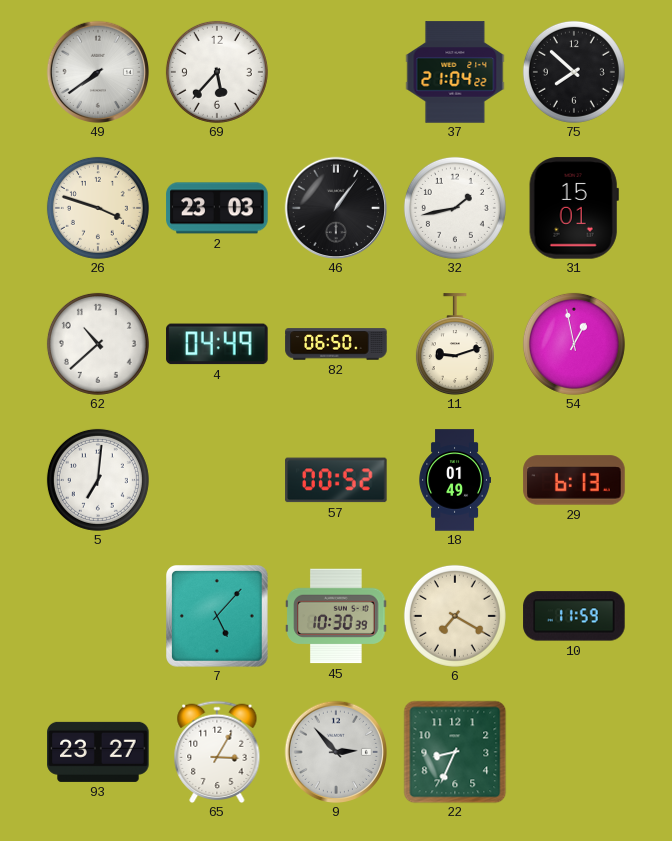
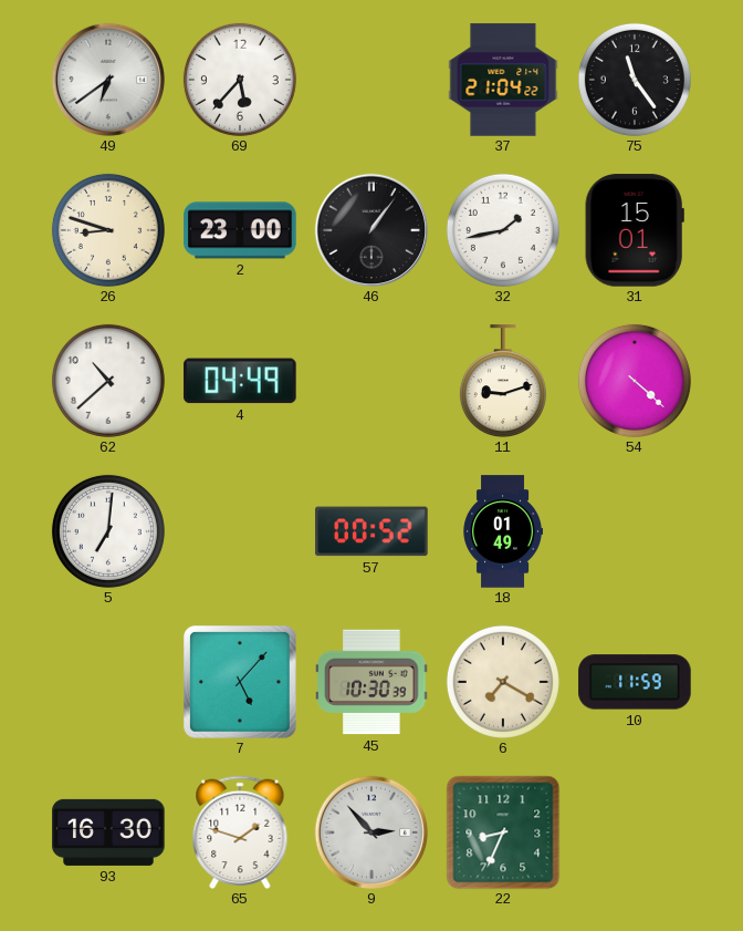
49: 7:39 -> 6:39
75: 7:52 -> 11:24
26: 3:48 -> 8:48
2: 23:03 -> 23:00
82: 06:50 -> none
54: 12:58 -> 4:22
29: 6:13 -> none
93: 23:27 -> 16:30
65: 3:05 -> 1:48
